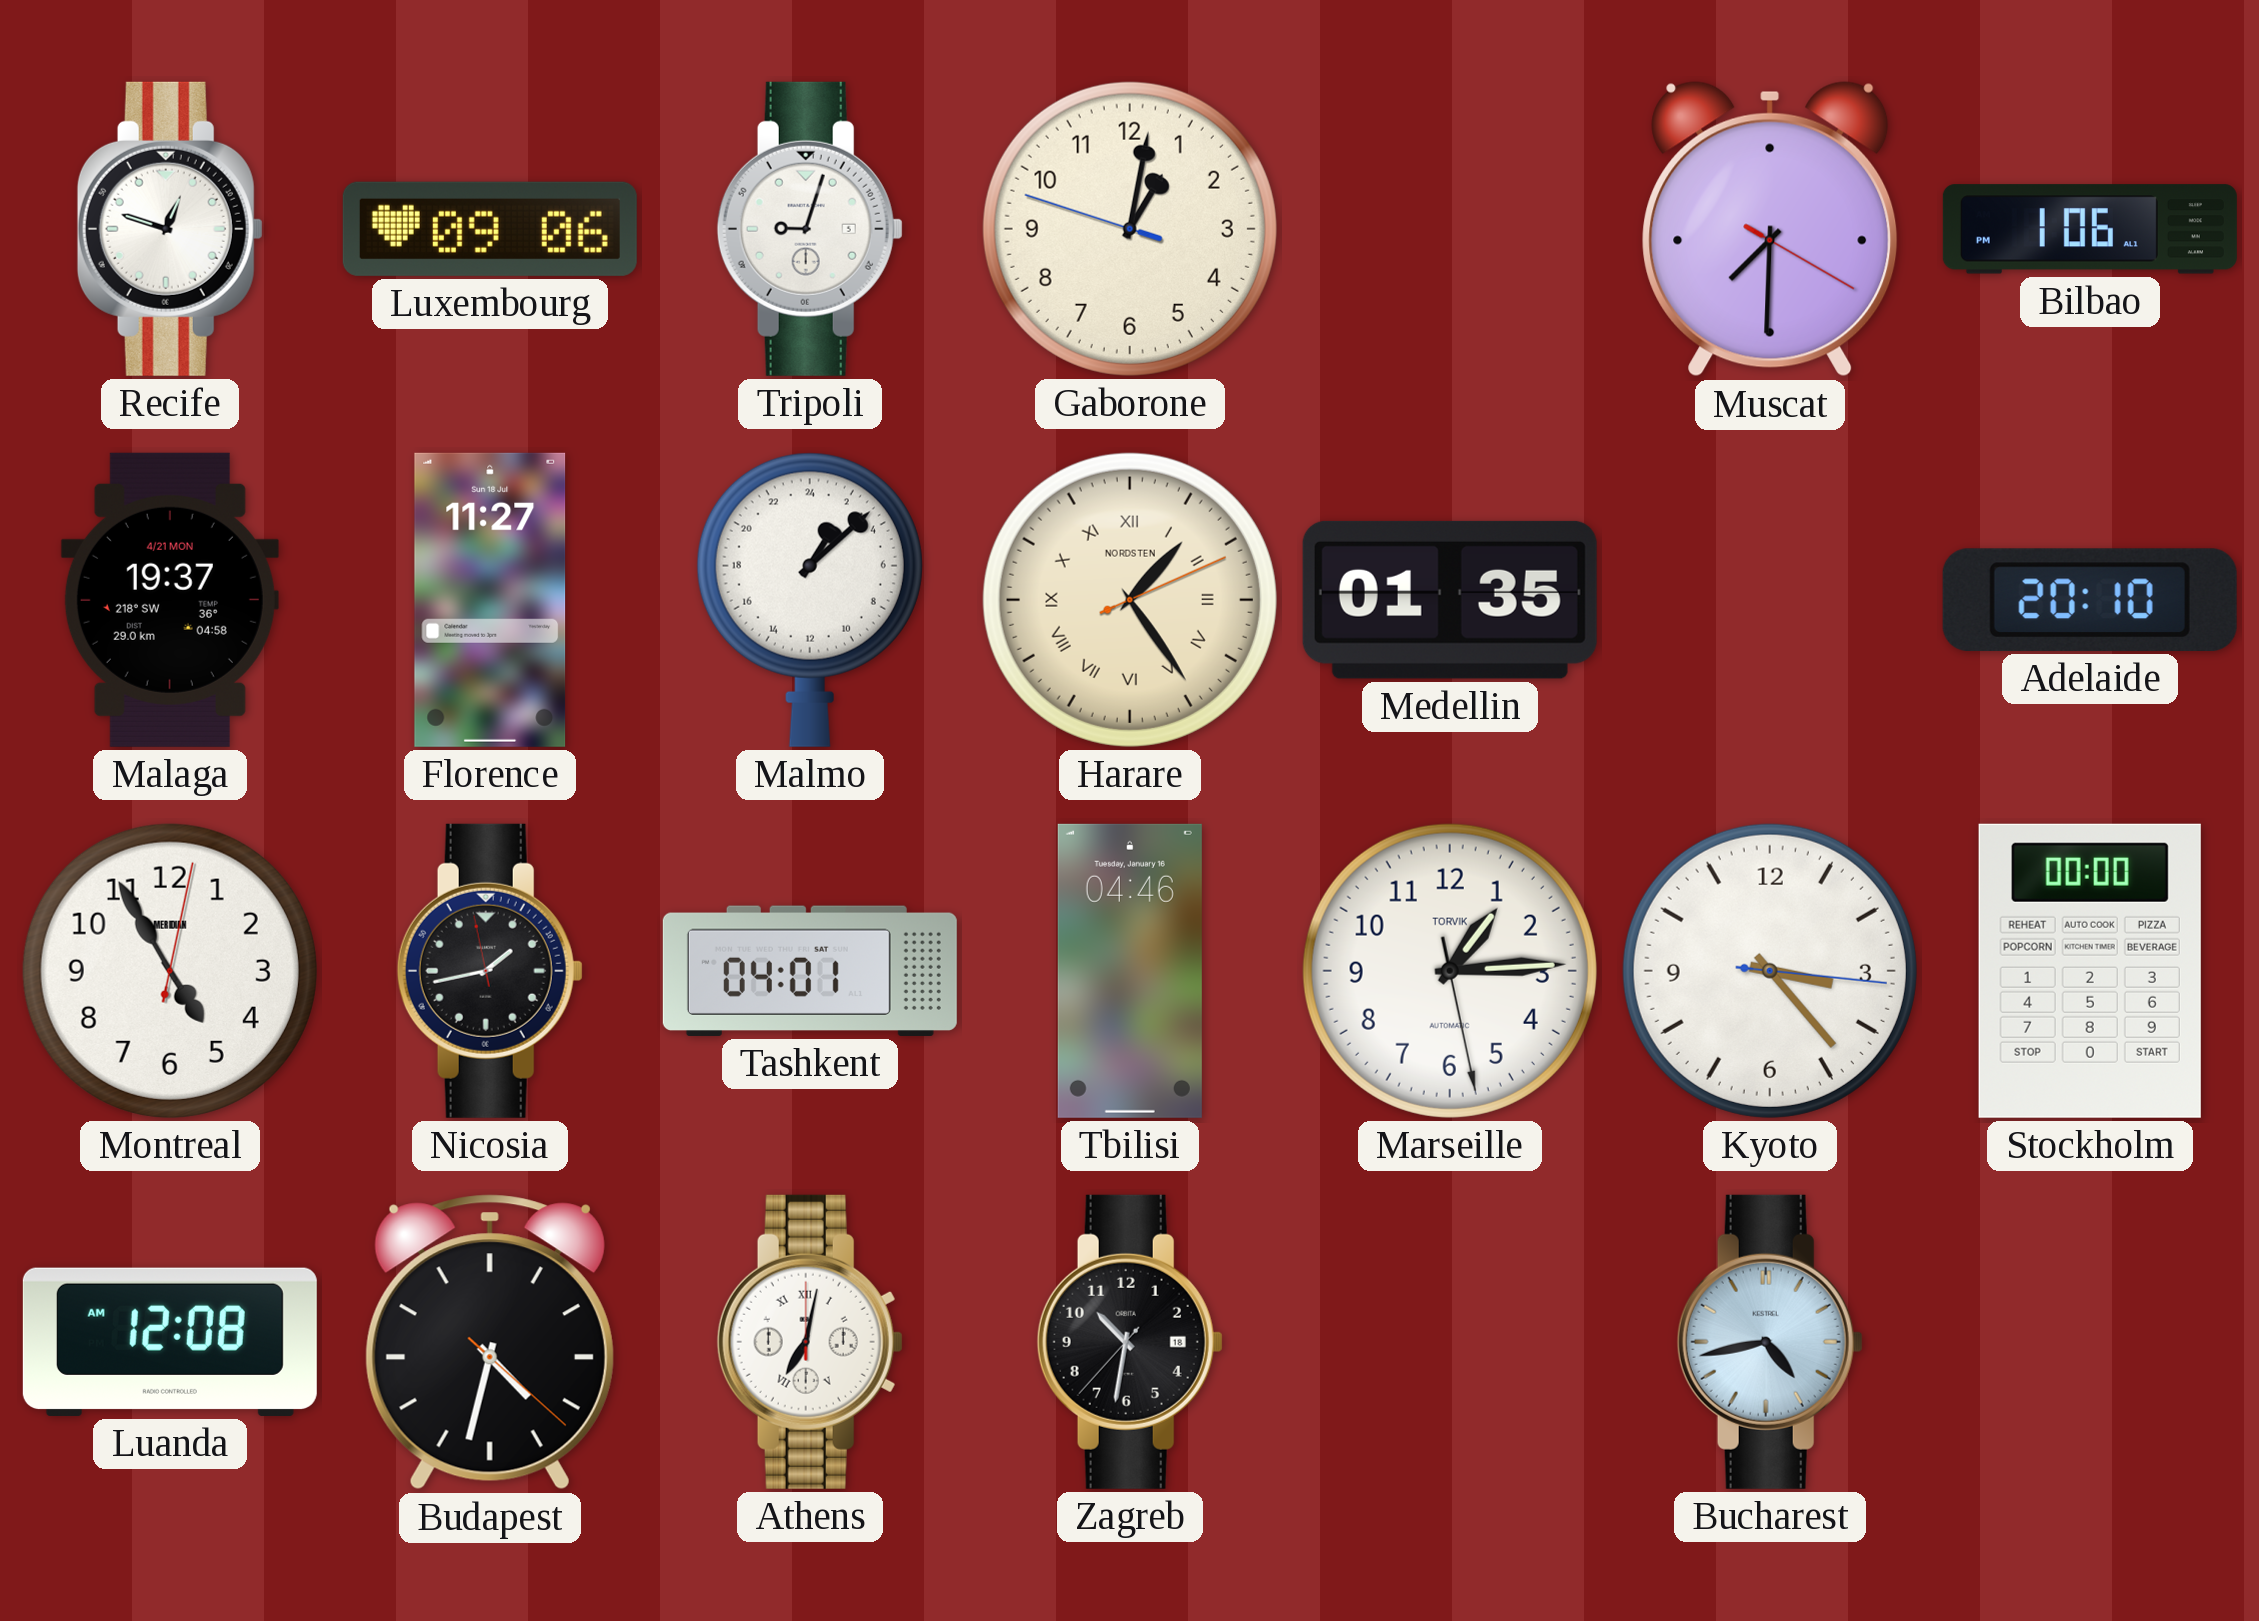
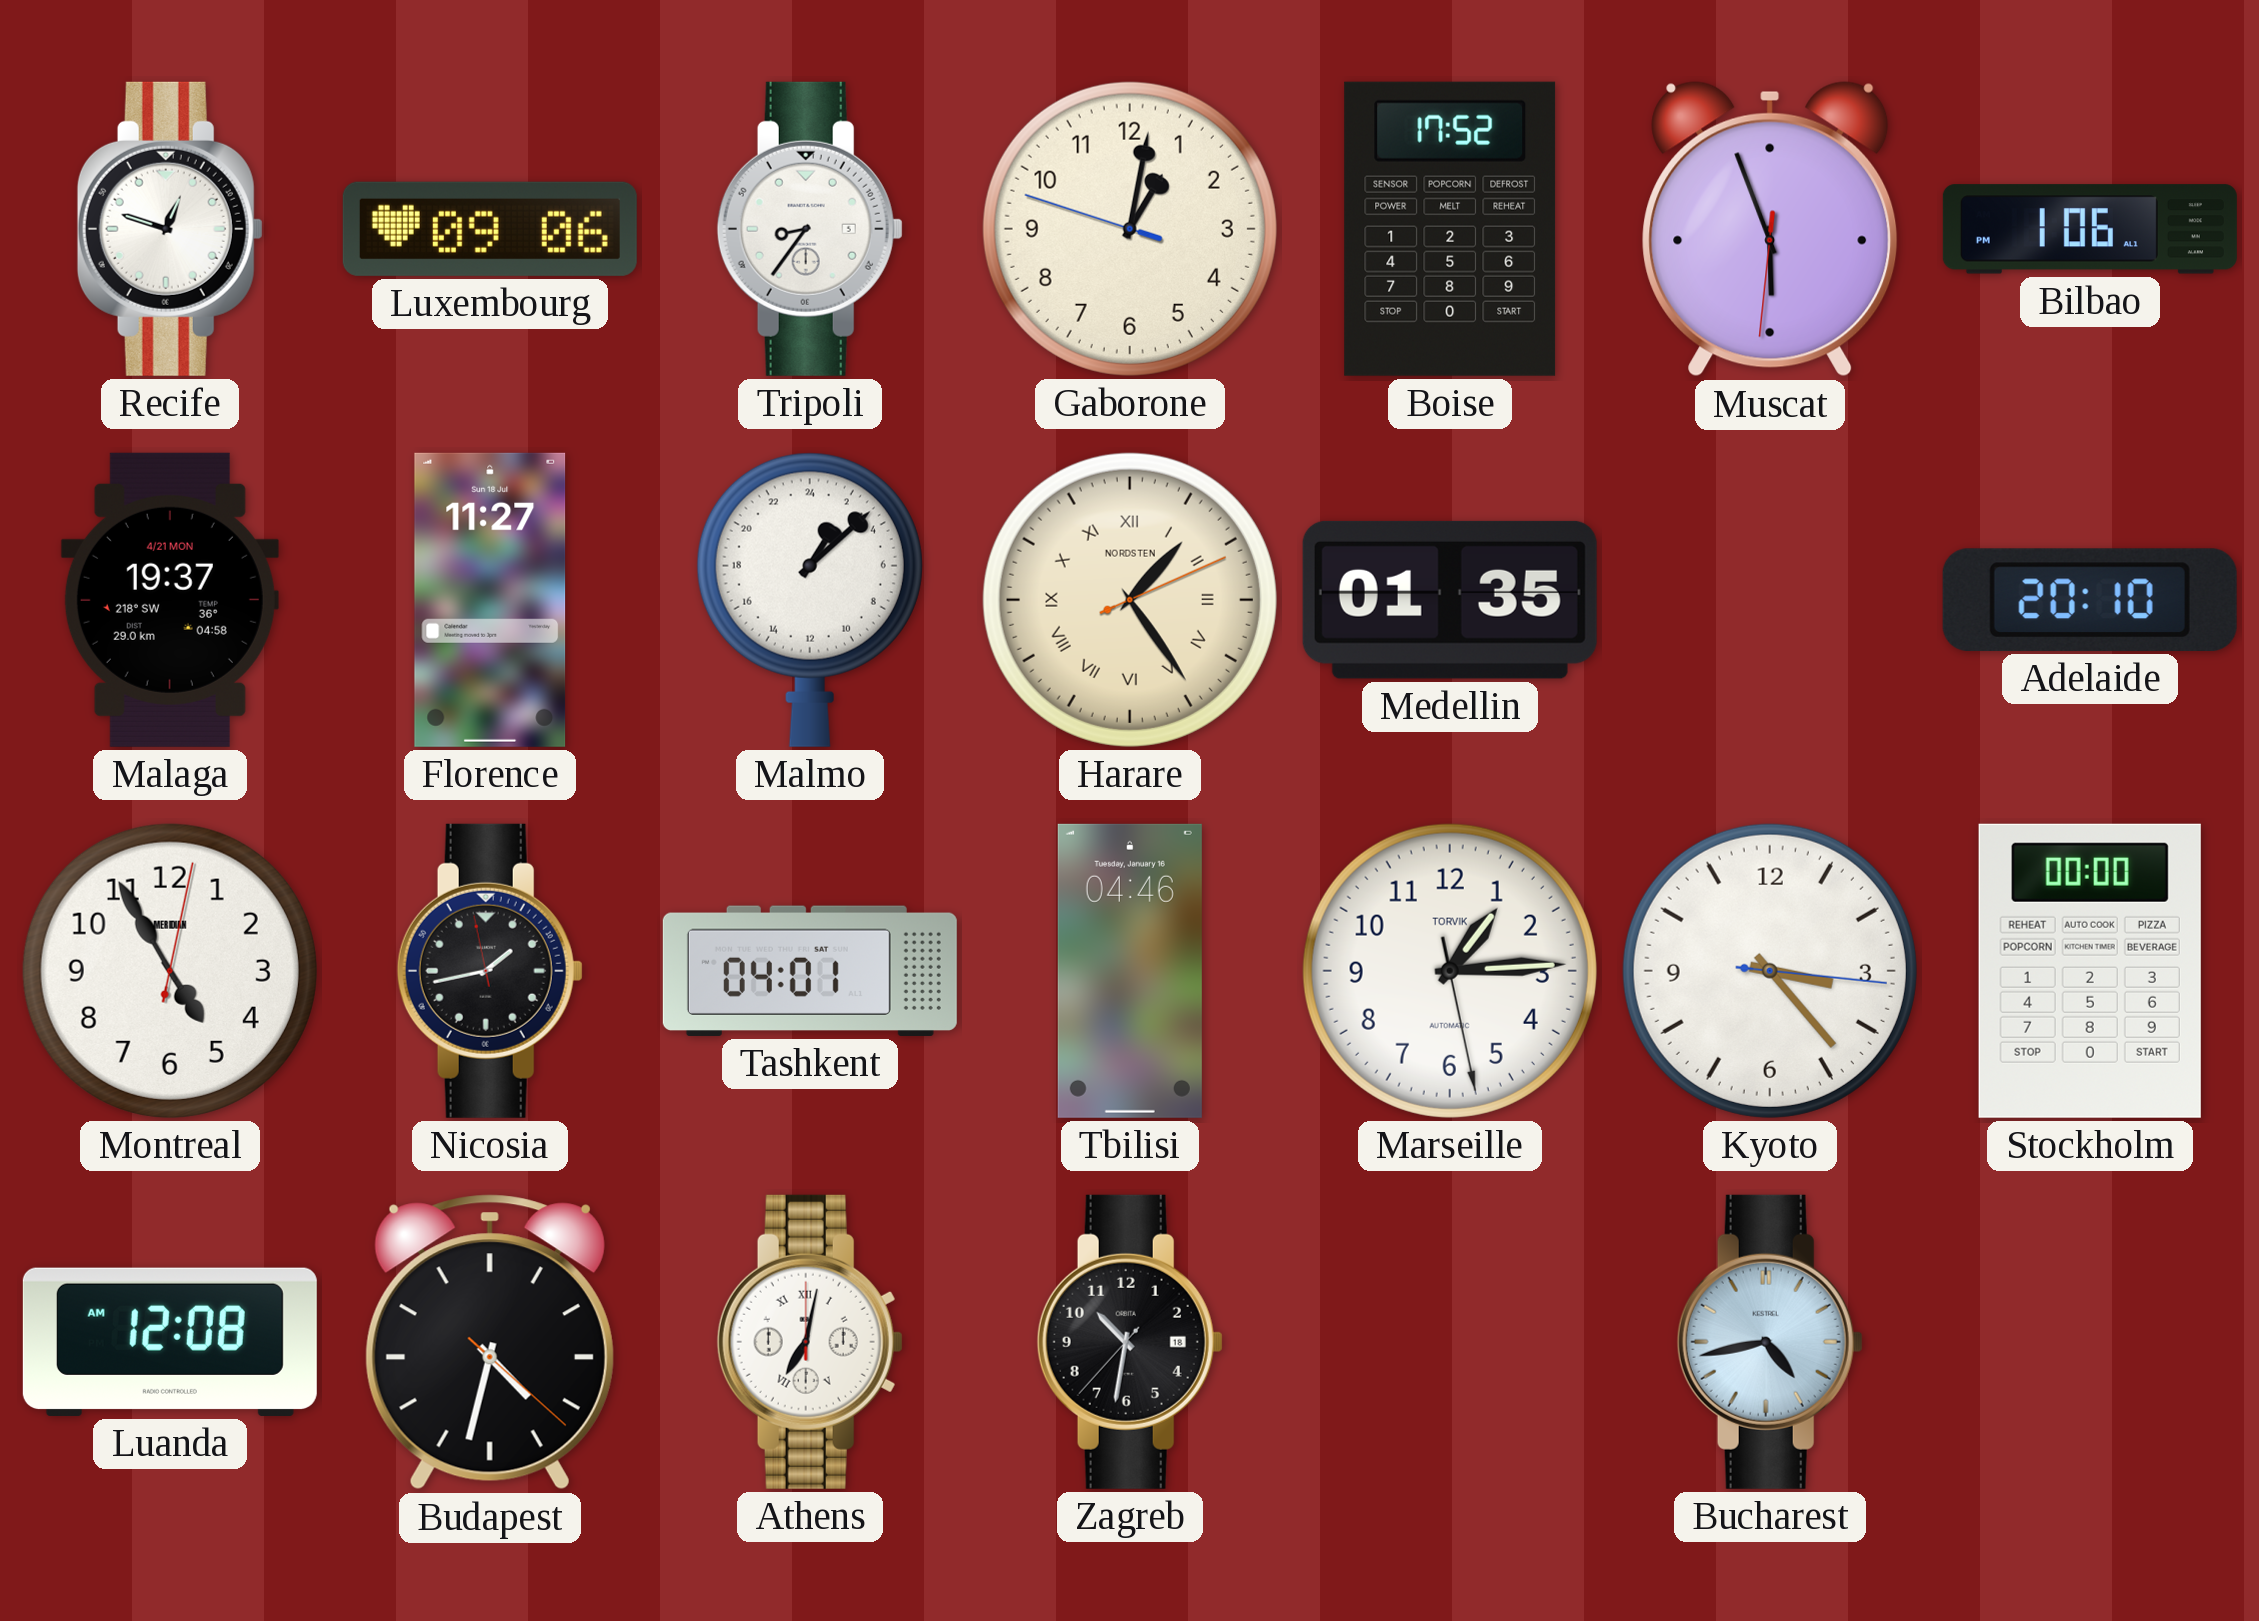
Tripoli: 9:03 -> 8:36
Boise: none -> 17:52
Muscat: 7:30 -> 5:56
